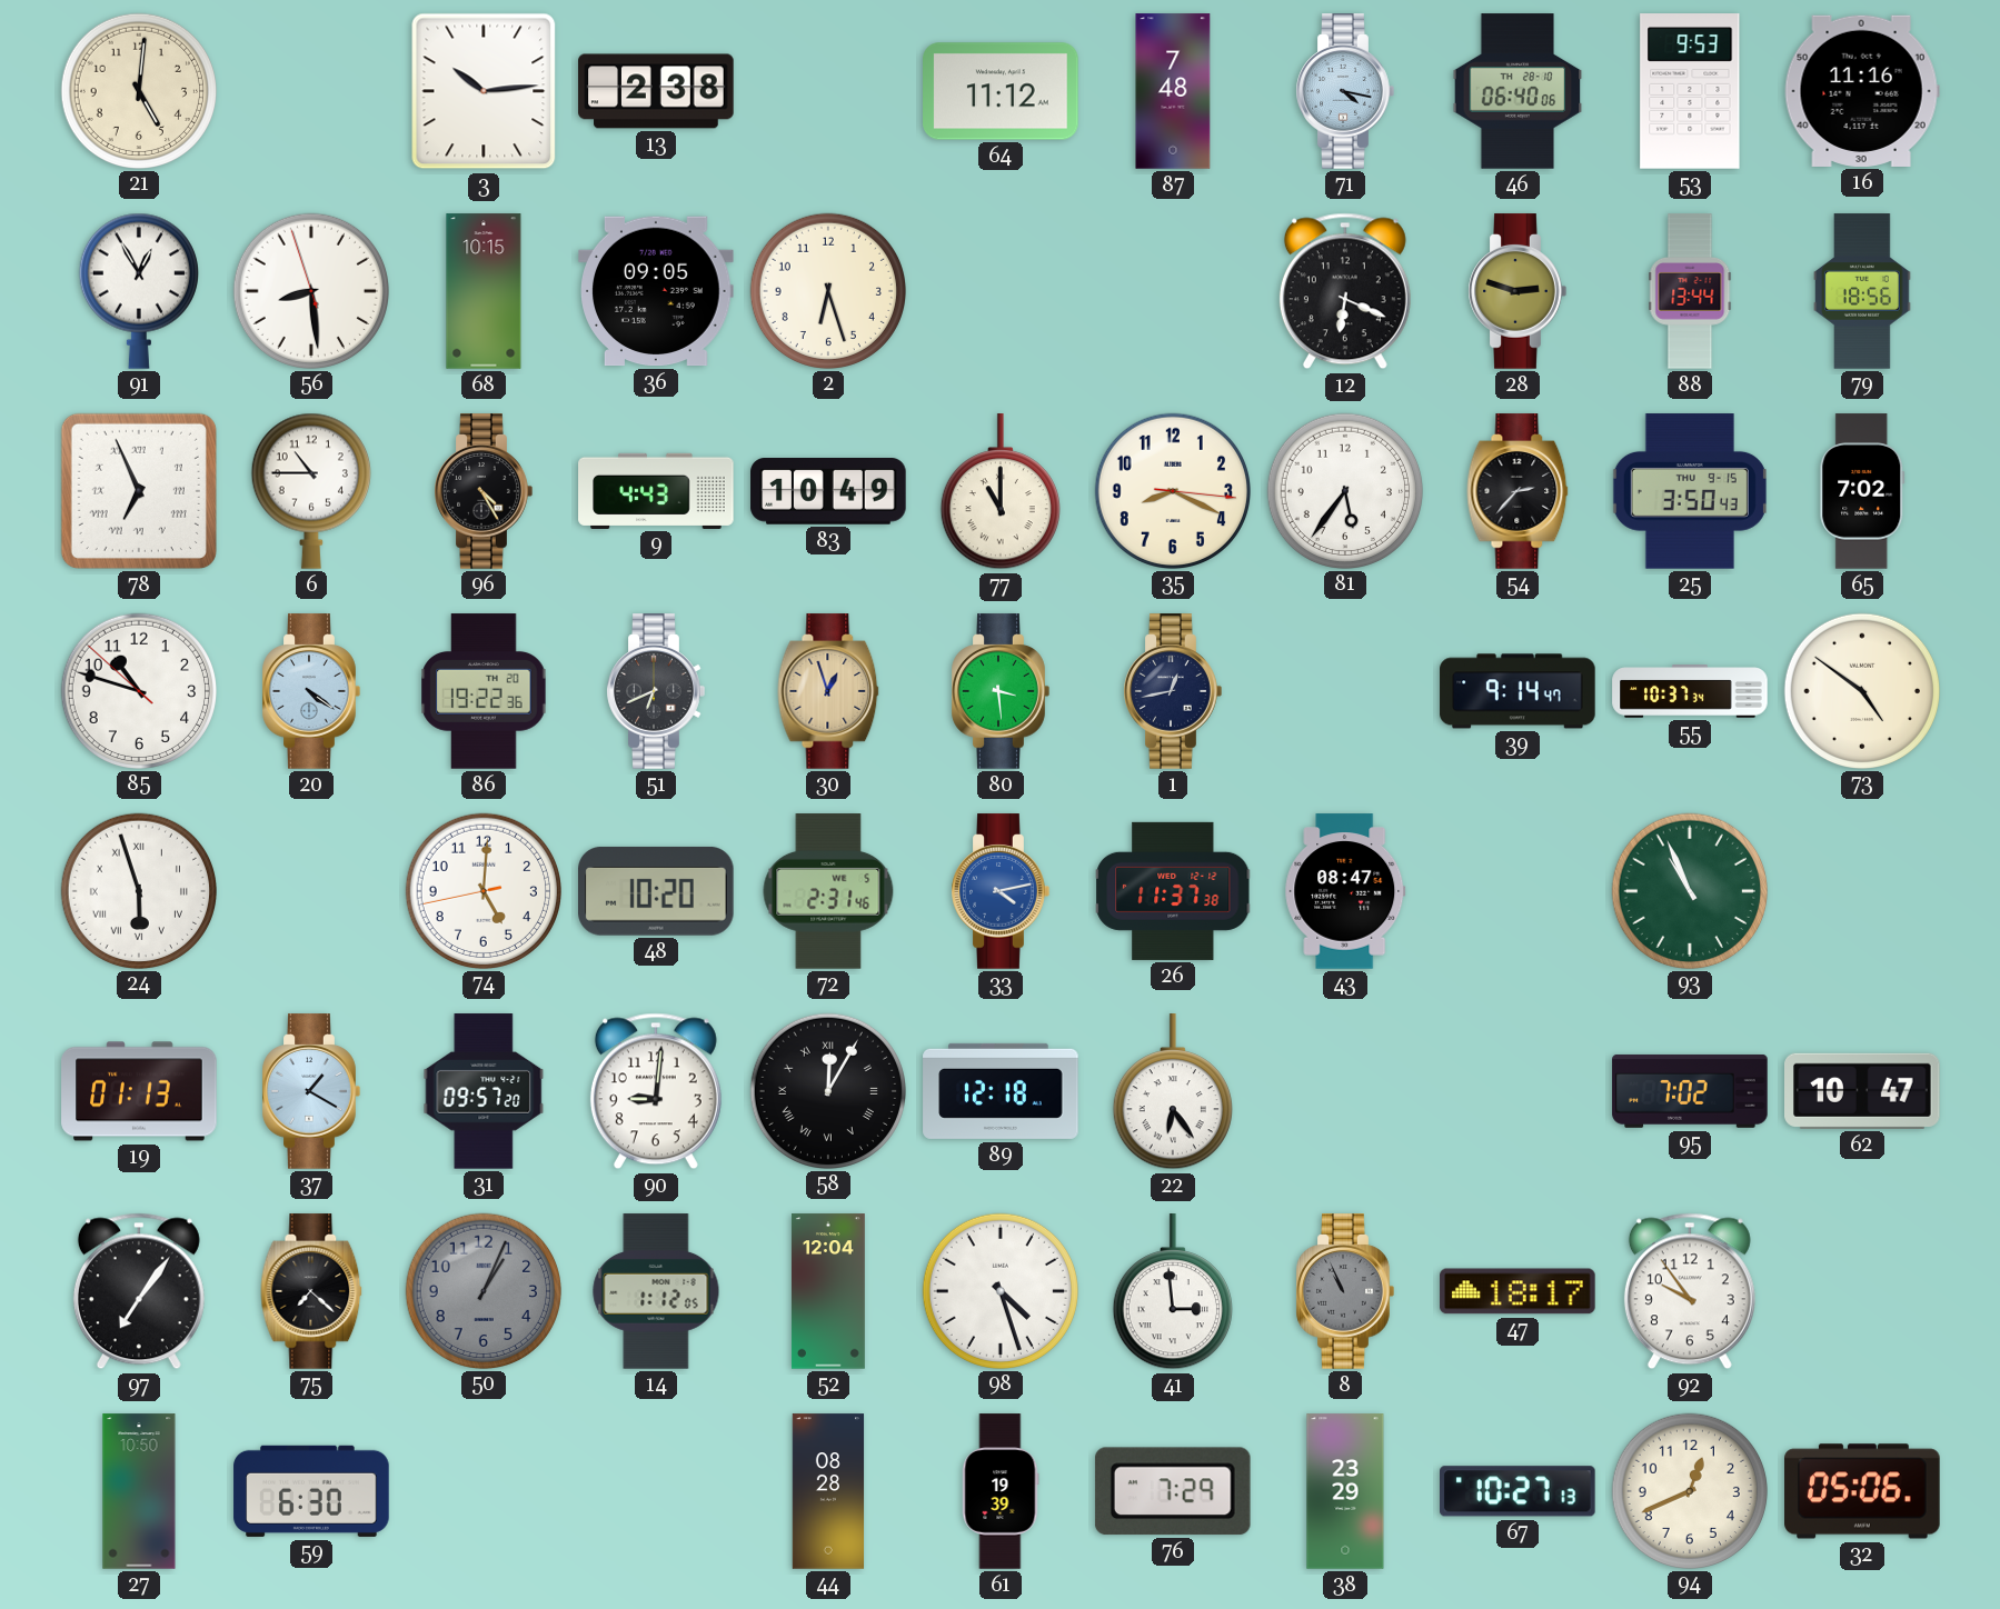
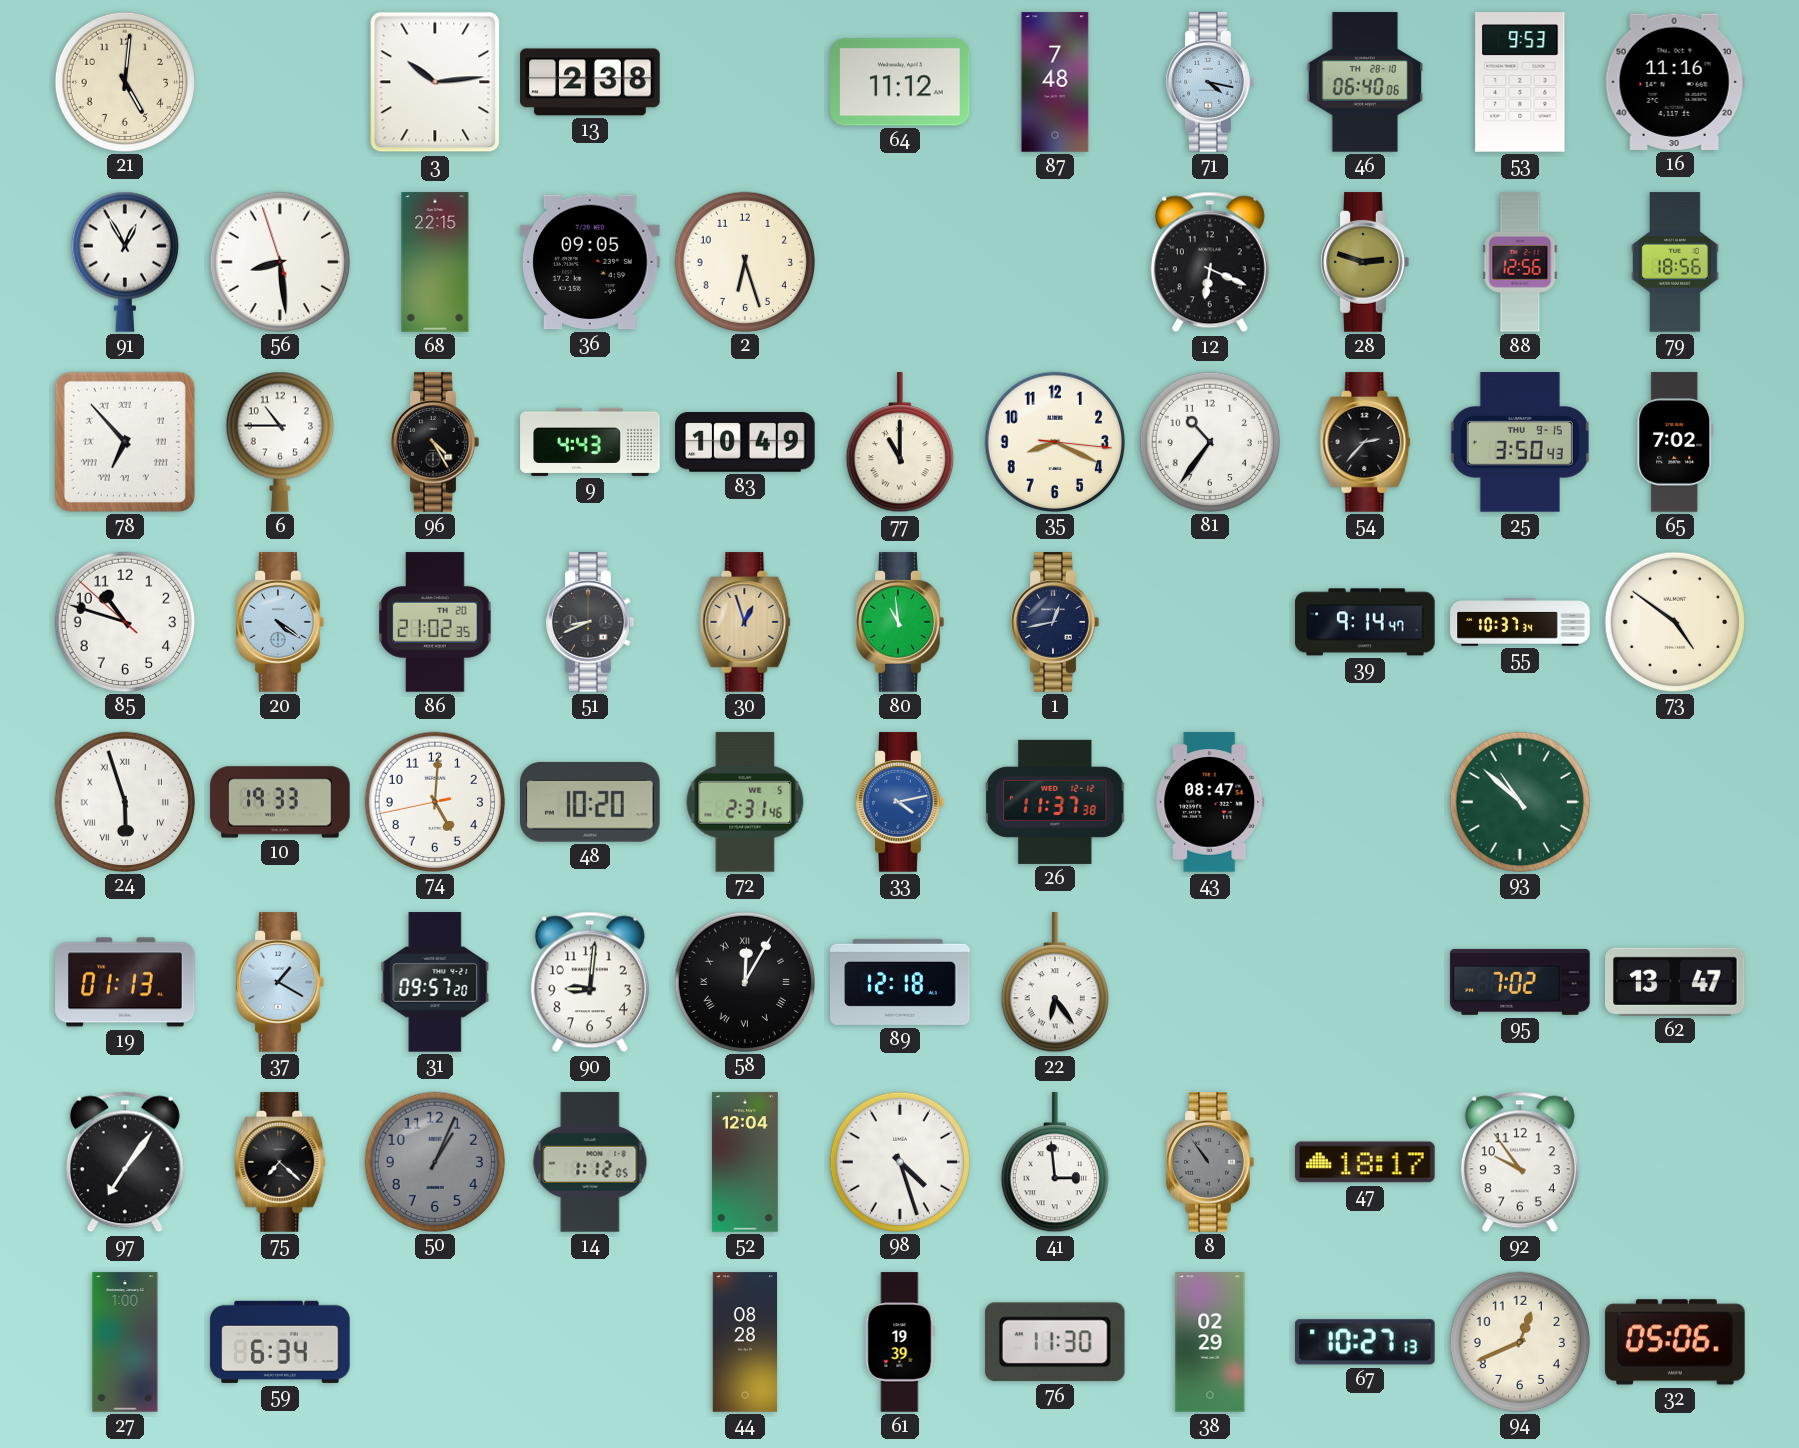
68: 10:15 -> 22:15
88: 13:44 -> 12:56
78: 6:56 -> 6:53
81: 5:36 -> 10:36
86: 19:22 -> 21:02
51: 6:41 -> 8:41
80: 3:29 -> 10:59
10: none -> 19:33
93: 10:56 -> 10:52
62: 10:47 -> 13:47
8: 10:56 -> 10:54
27: 10:50 -> 1:00
59: 6:30 -> 6:34
76: 7:29 -> 11:30
38: 23:29 -> 02:29
